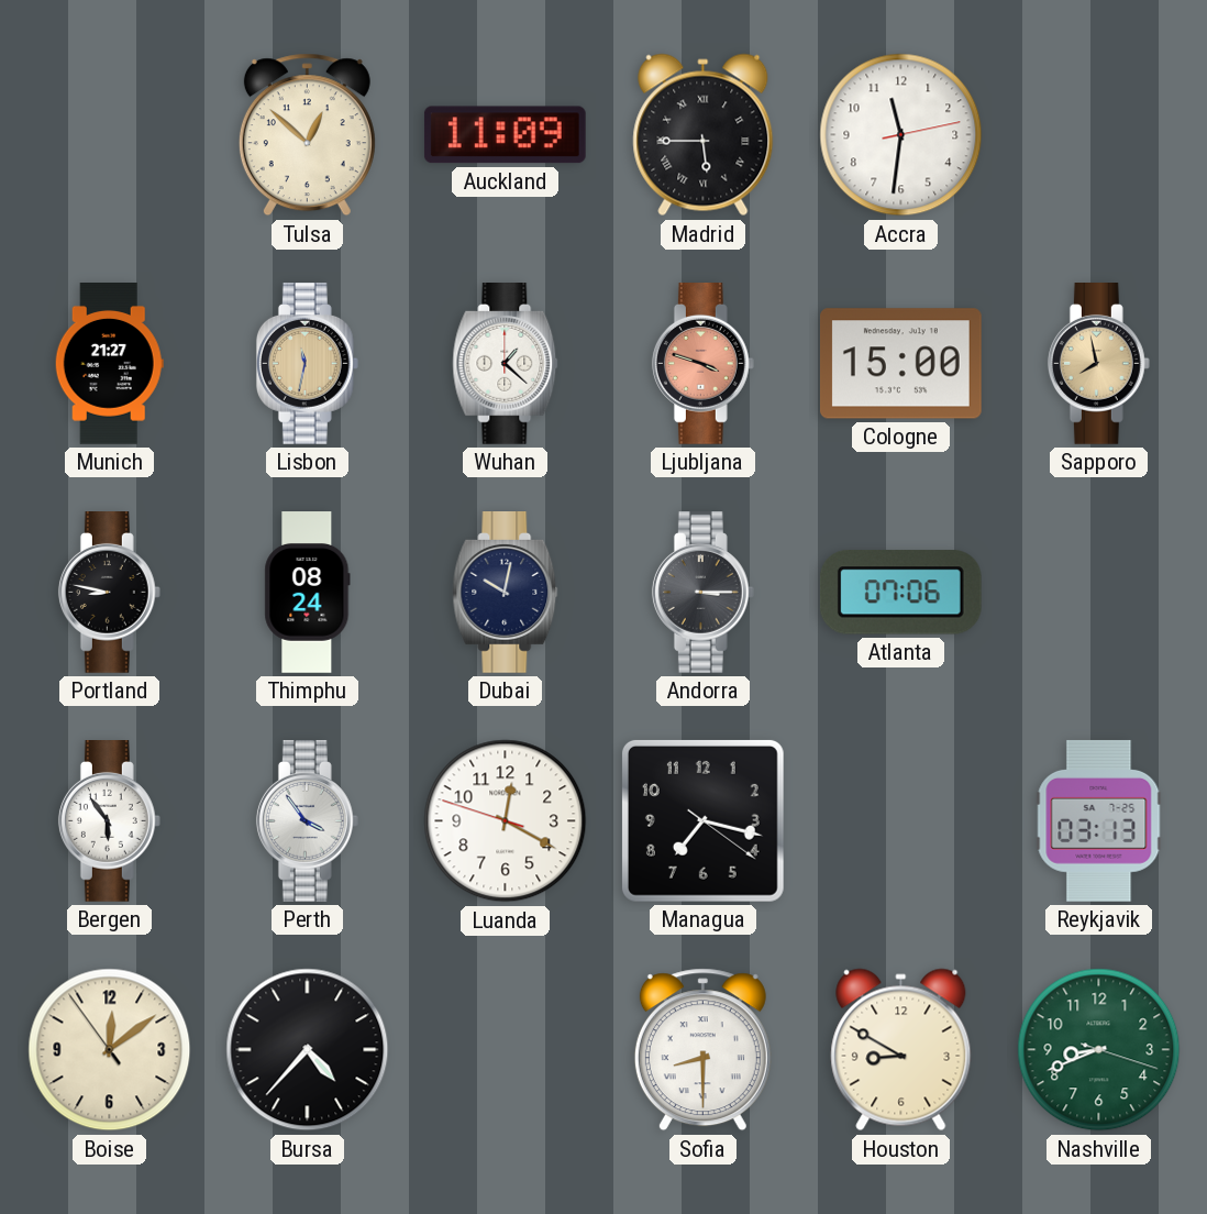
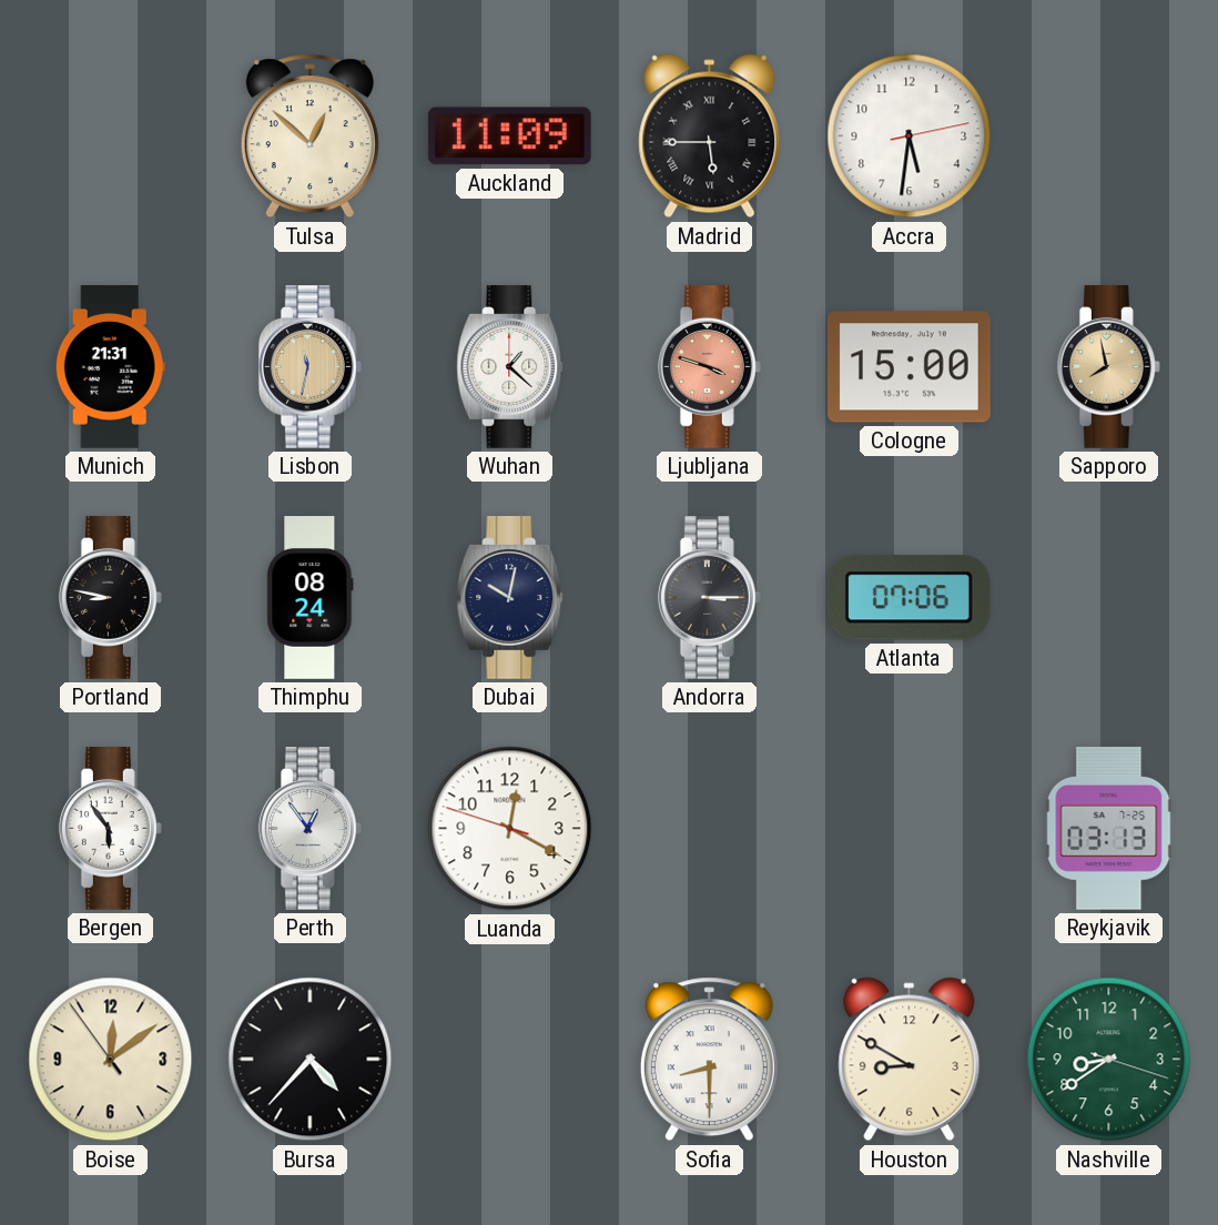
Accra: 11:31 -> 5:31
Munich: 21:27 -> 21:31
Perth: 3:54 -> 12:54
Managua: 7:17 -> none
Nashville: 8:41 -> 8:39
